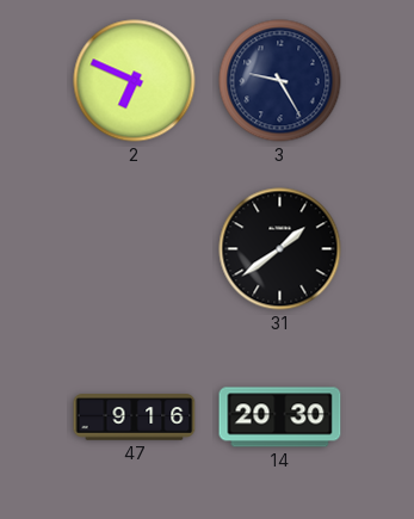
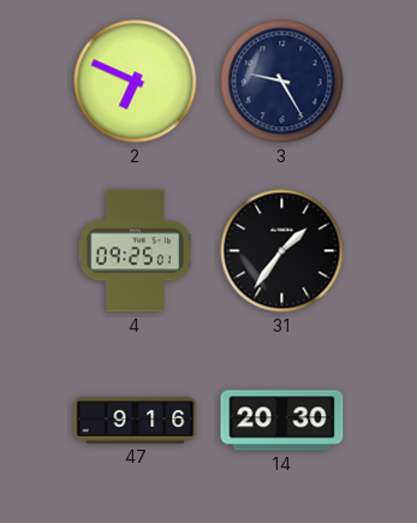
4: none -> 09:25
31: 1:39 -> 1:36
